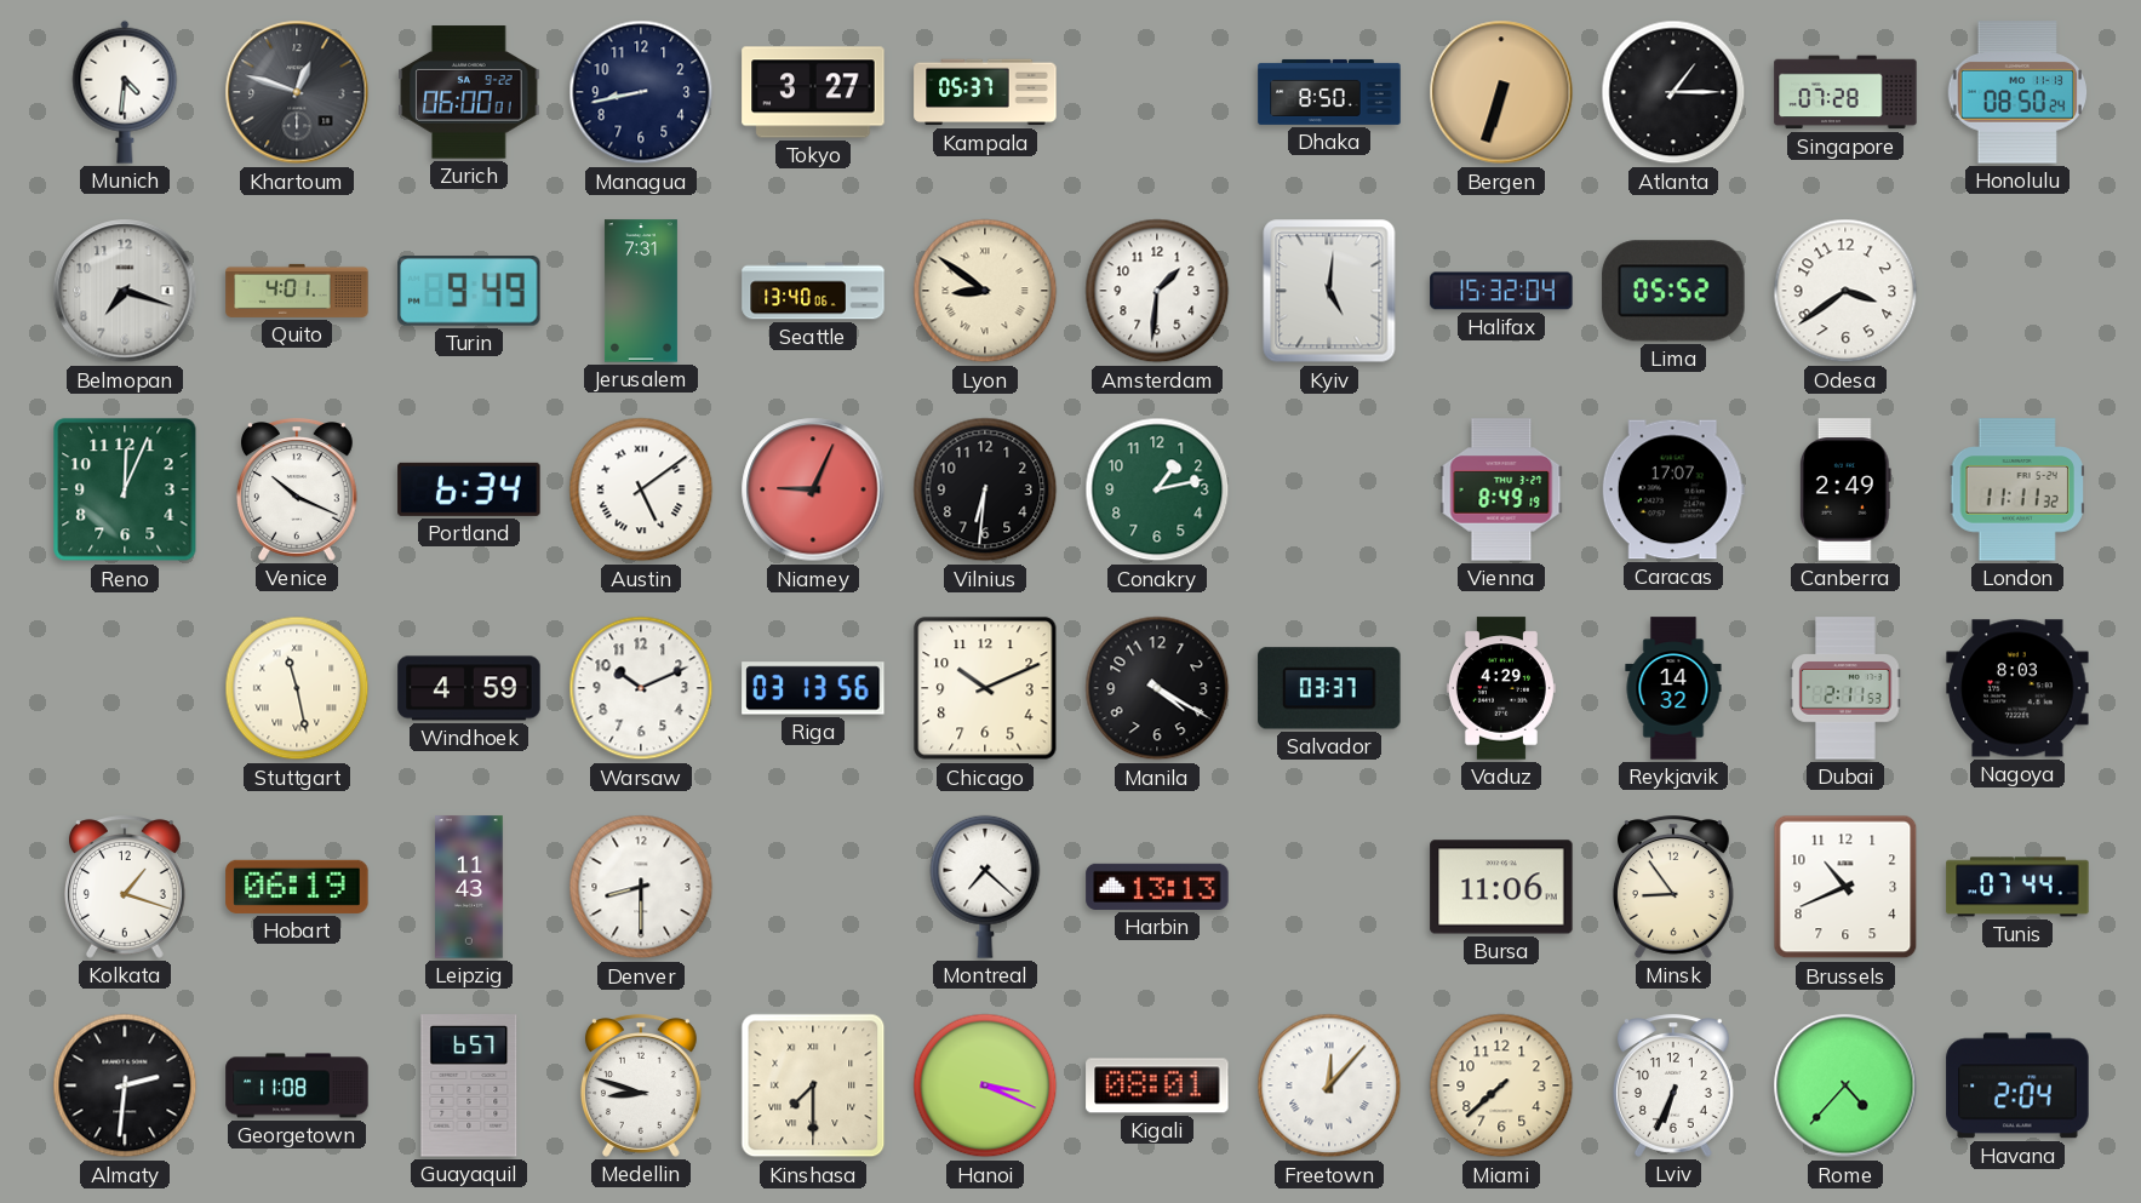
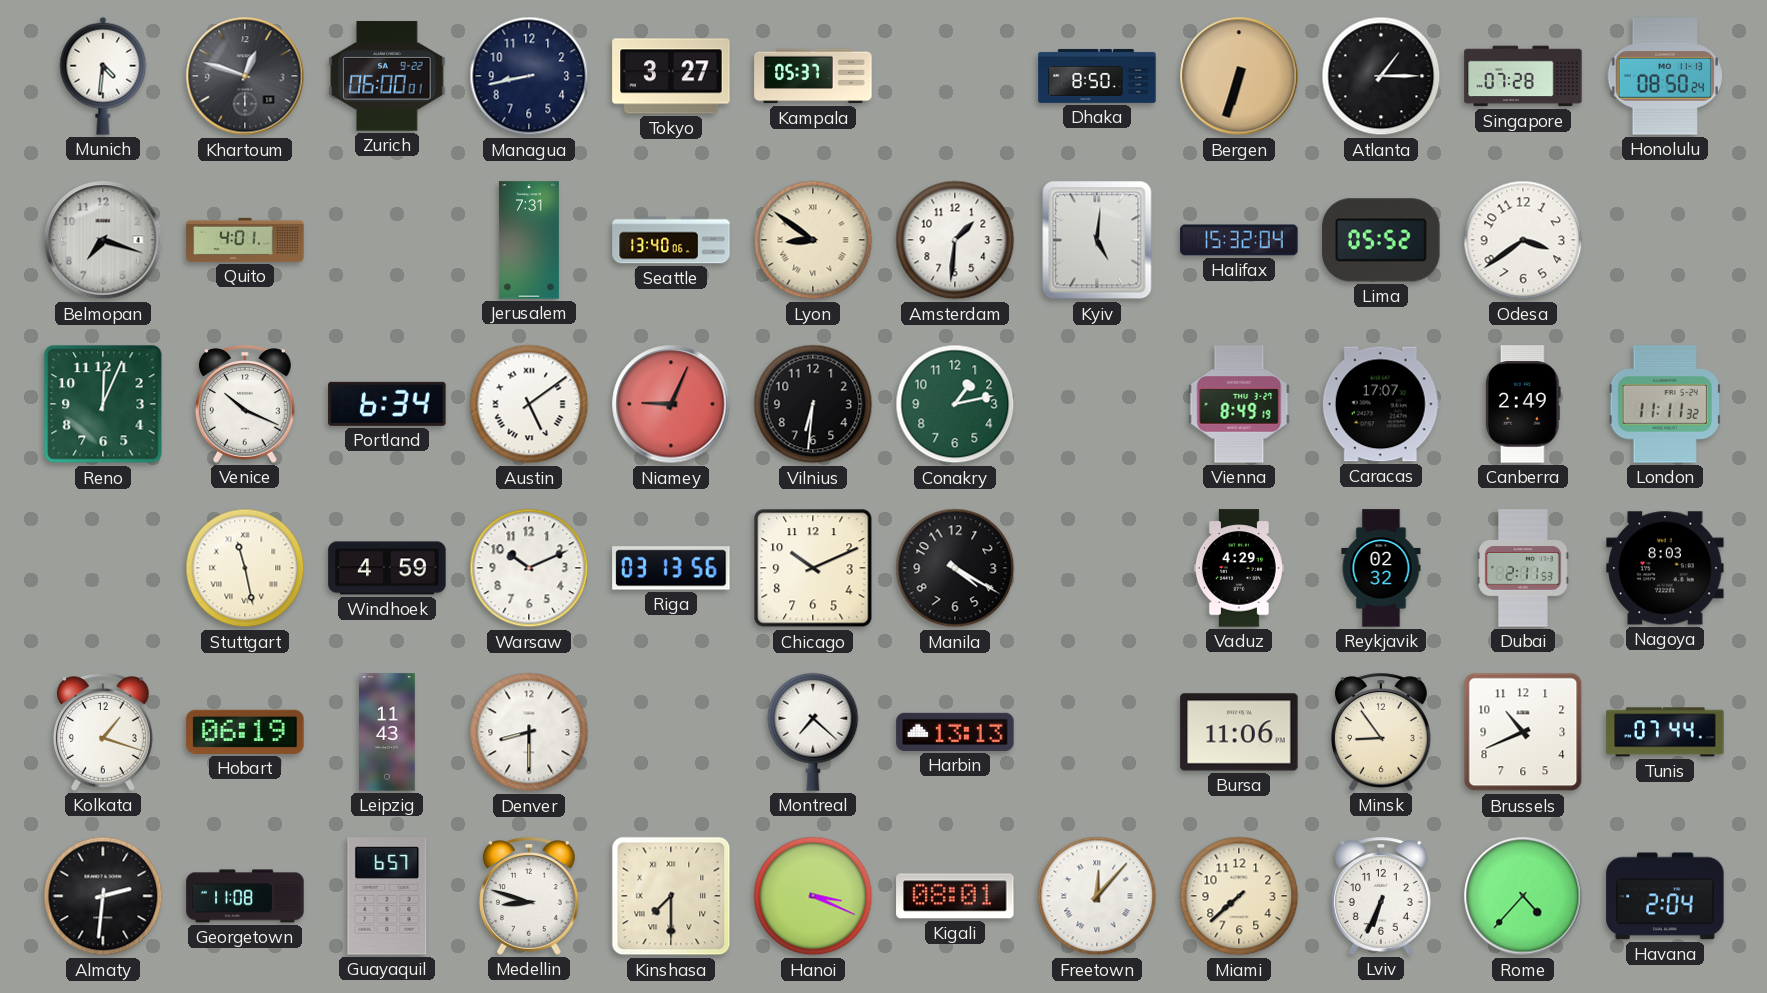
Turin: 9:49 -> none
Salvador: 03:37 -> none
Reykjavik: 14:32 -> 02:32
